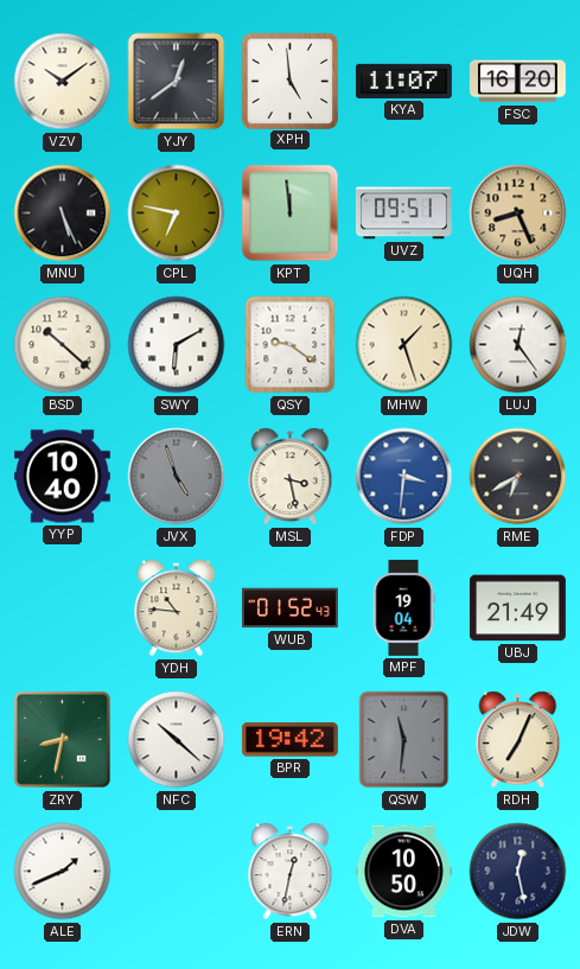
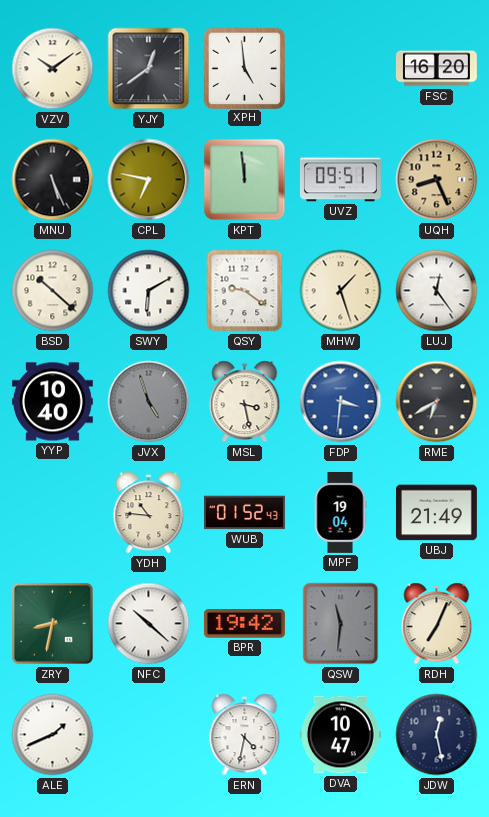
KYA: 11:07 -> none
ERN: 12:32 -> 4:32
DVA: 10:50 -> 10:47
